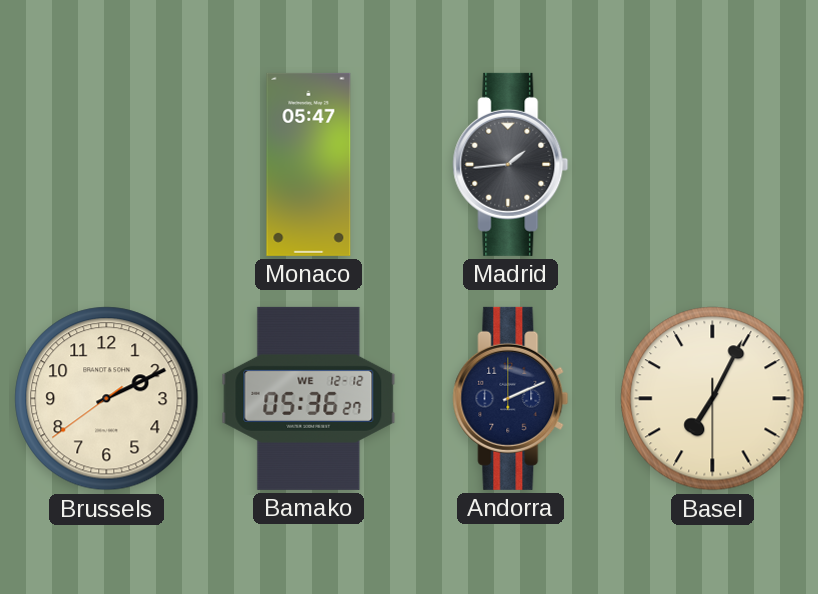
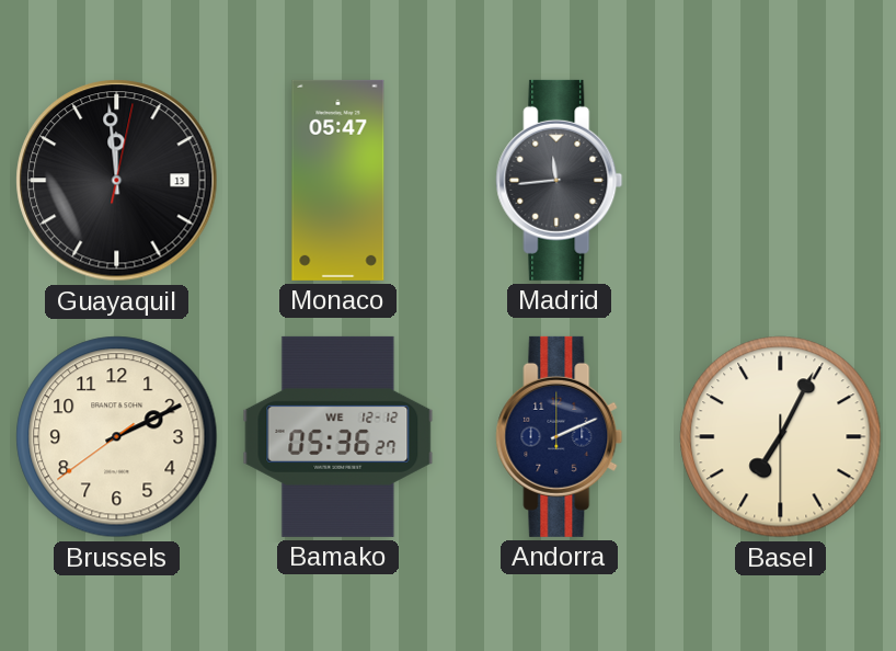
Guayaquil: none -> 11:59
Madrid: 1:44 -> 11:44
